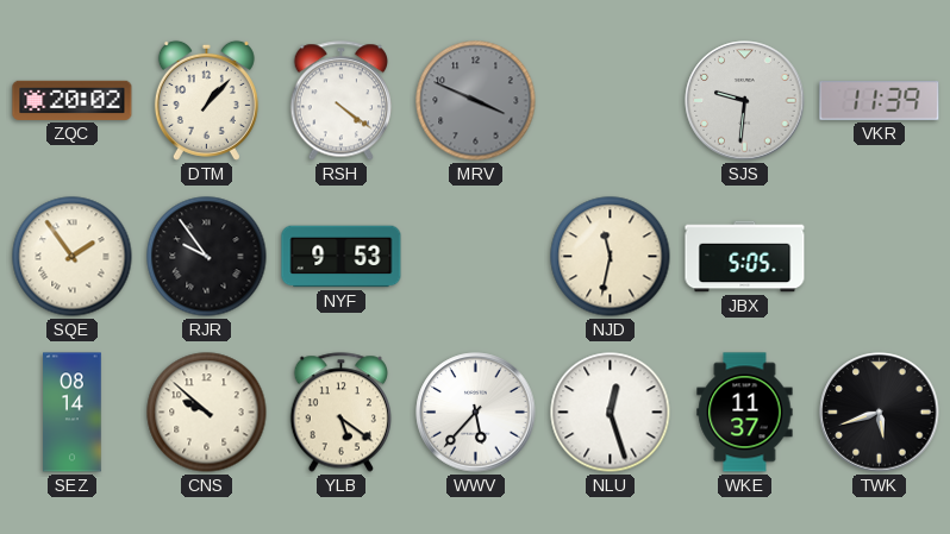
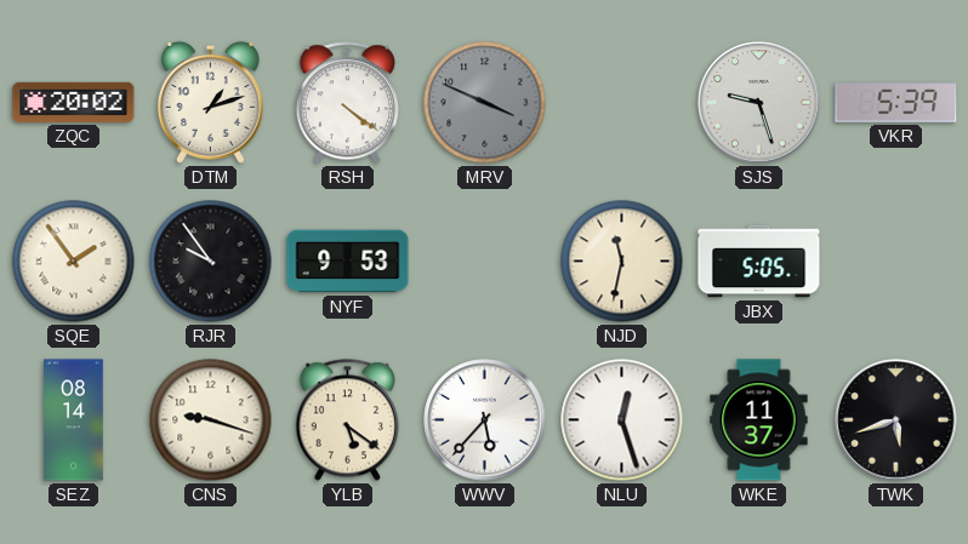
DTM: 1:07 -> 1:12
SJS: 9:31 -> 9:27
VKR: 11:39 -> 5:39
CNS: 9:52 -> 9:18
